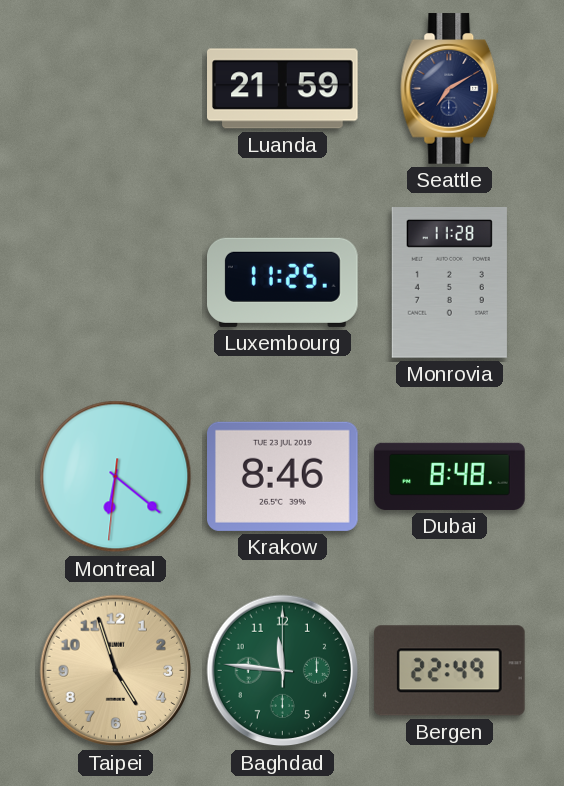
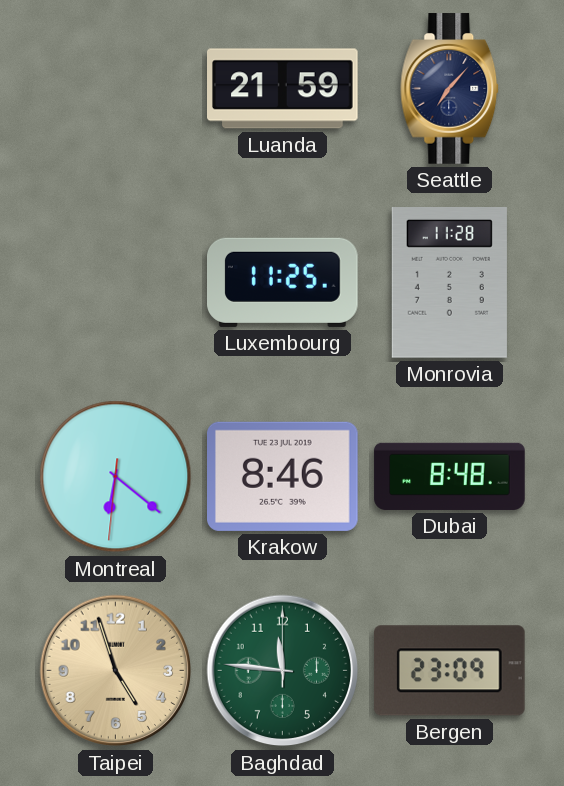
Seattle: 7:10 -> 7:07
Bergen: 22:49 -> 23:09
